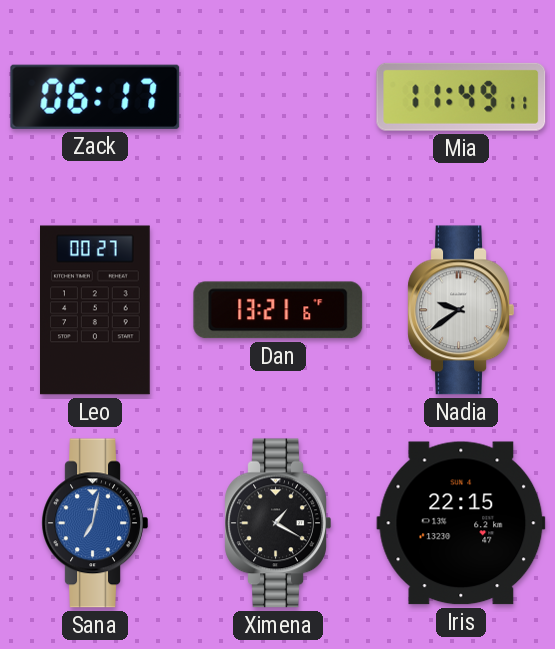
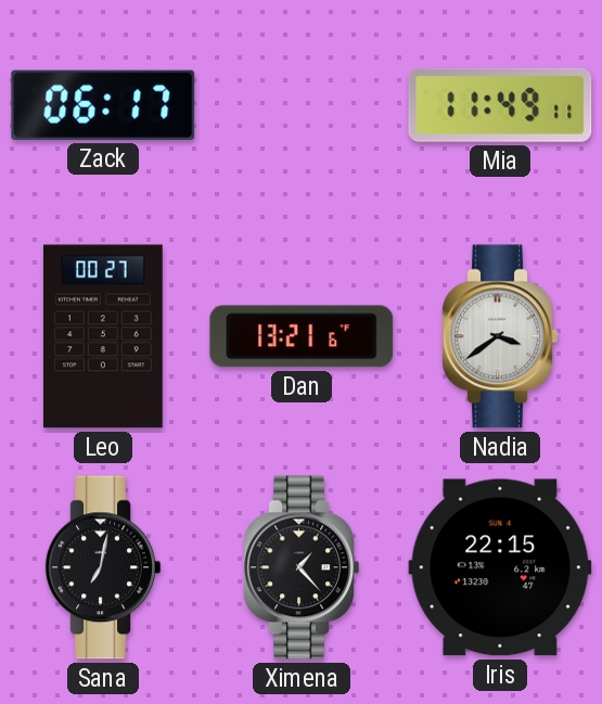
Nadia: 9:39 -> 3:39
Sana dial: blue -> black
Ximena: 1:20 -> 1:23
